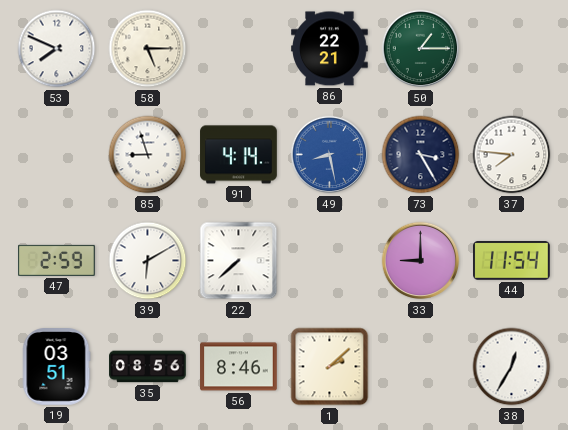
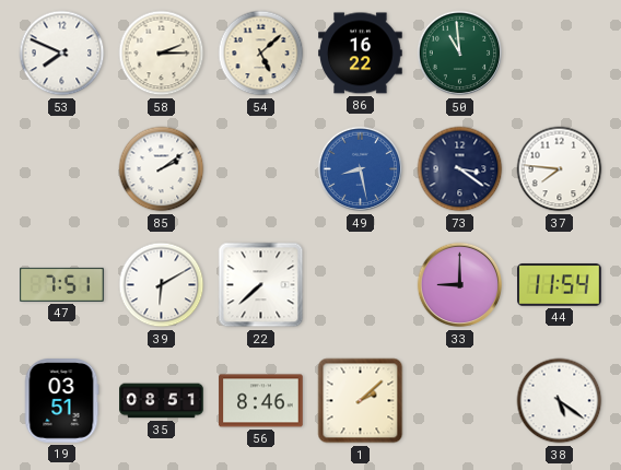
58: 5:15 -> 2:15
54: none -> 5:08
86: 22:21 -> 16:22
50: 1:15 -> 10:59
85: 8:57 -> 2:09
91: 4:14 -> none
73: 3:25 -> 3:21
47: 2:59 -> 7:51
35: 08:56 -> 08:51
38: 12:35 -> 5:21
